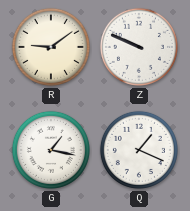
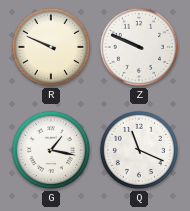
R: 9:09 -> 9:49
Q: 1:19 -> 11:19
